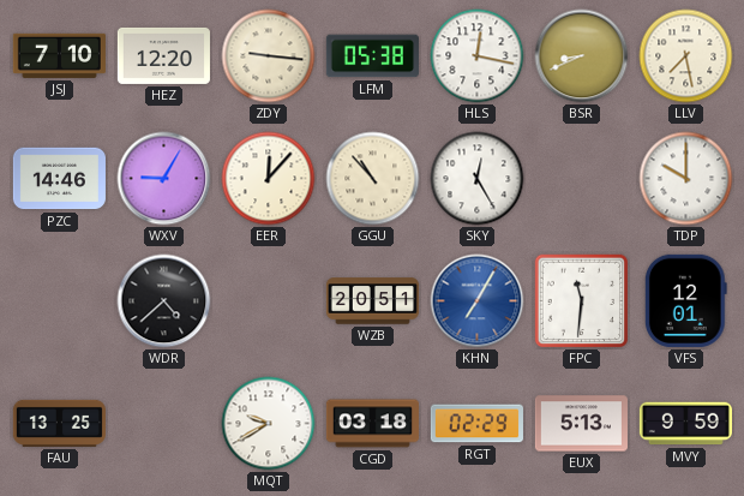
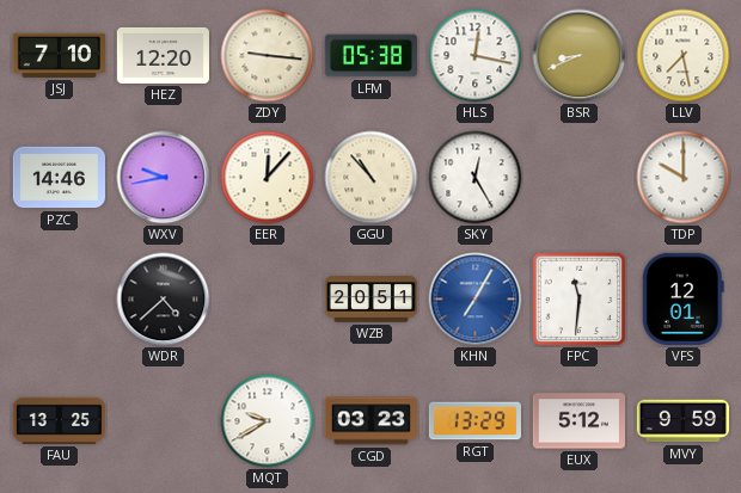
WXV: 9:05 -> 9:43
CGD: 03:18 -> 03:23
RGT: 02:29 -> 13:29
EUX: 5:13 -> 5:12
